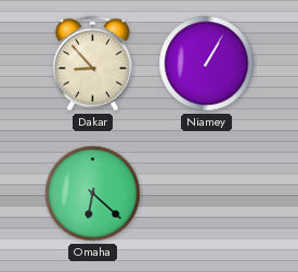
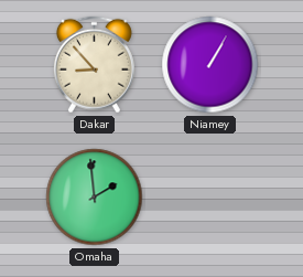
Omaha: 6:22 -> 1:59
